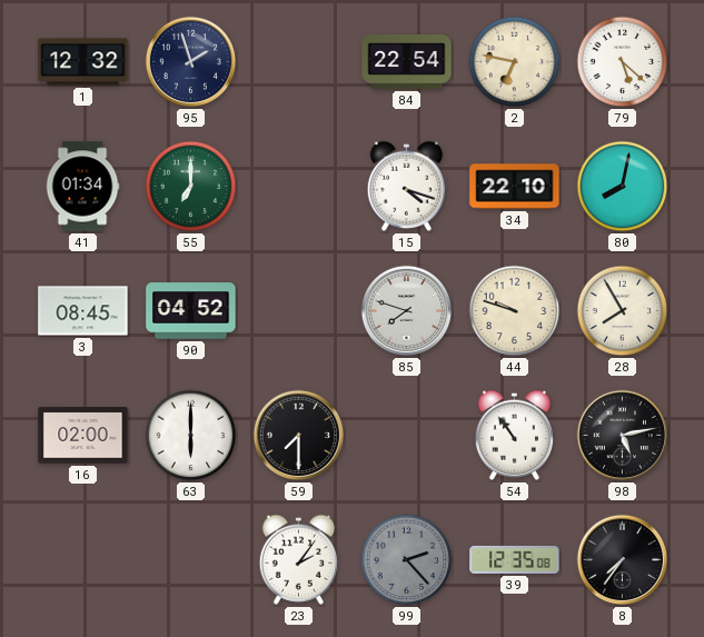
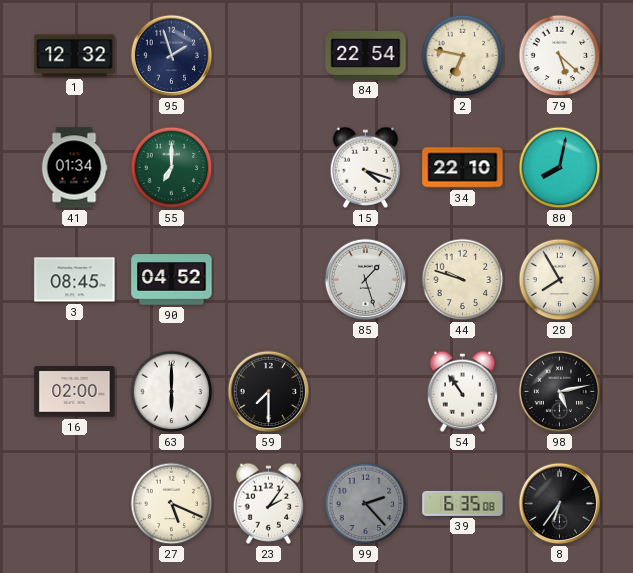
85: 7:48 -> 1:27
27: none -> 5:19
39: 12:35 -> 6:35
8: 7:36 -> 6:36
